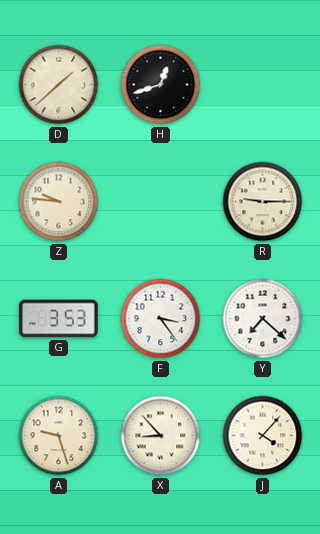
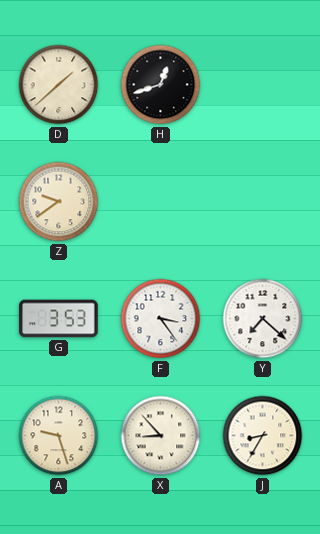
Z: 9:46 -> 9:39
R: 9:15 -> none
J: 4:07 -> 8:35
